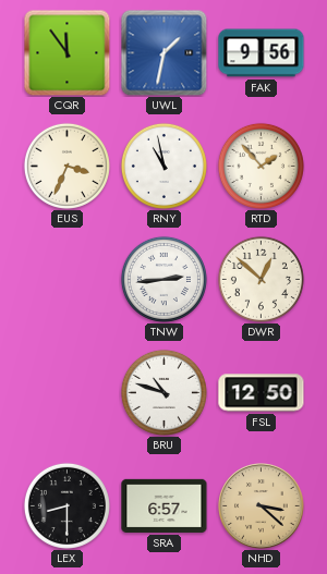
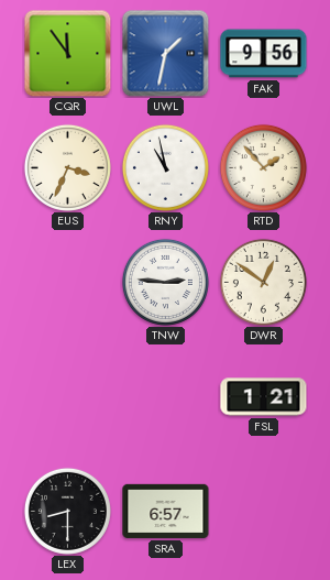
TNW: 2:44 -> 2:46
DWR: 12:52 -> 12:51
BRU: 10:48 -> none
FSL: 12:50 -> 1:21
NHD: 3:22 -> none
